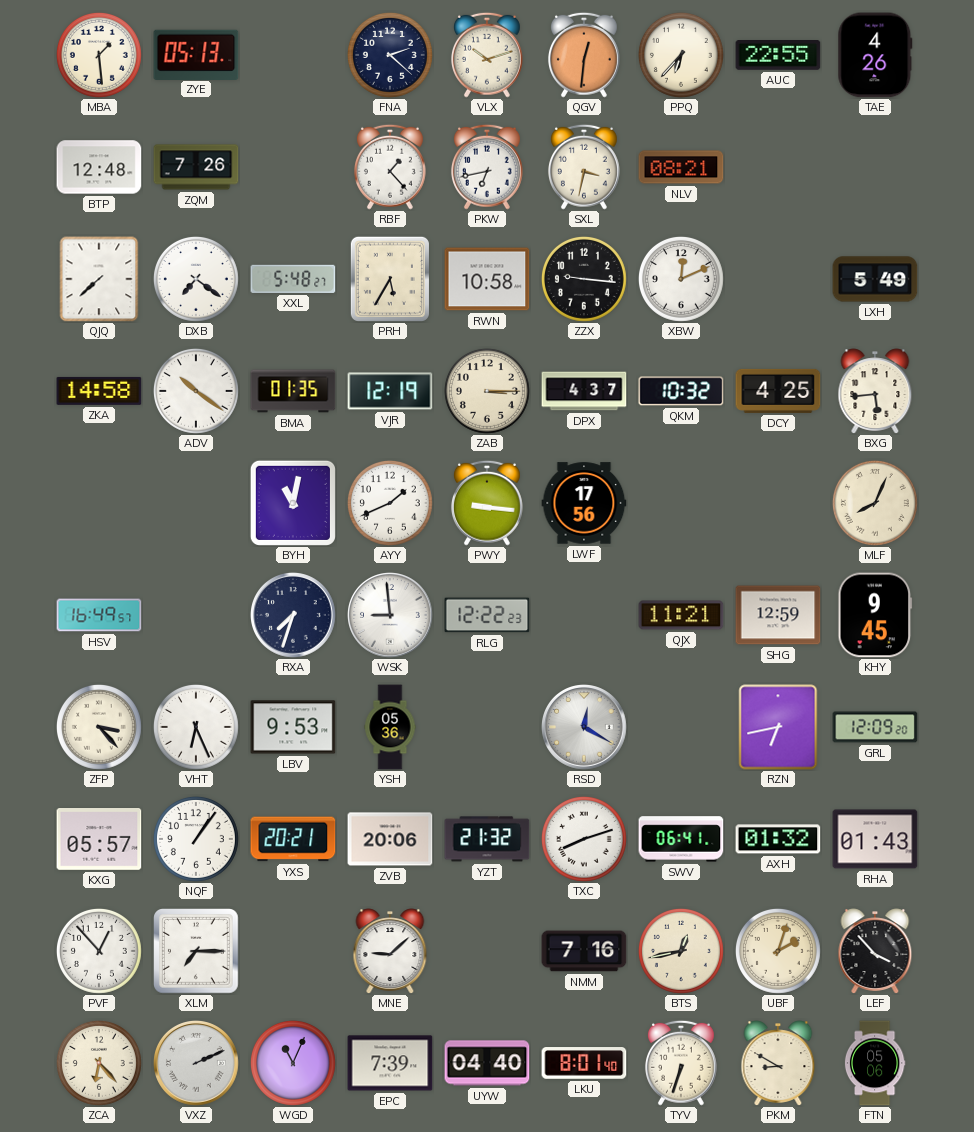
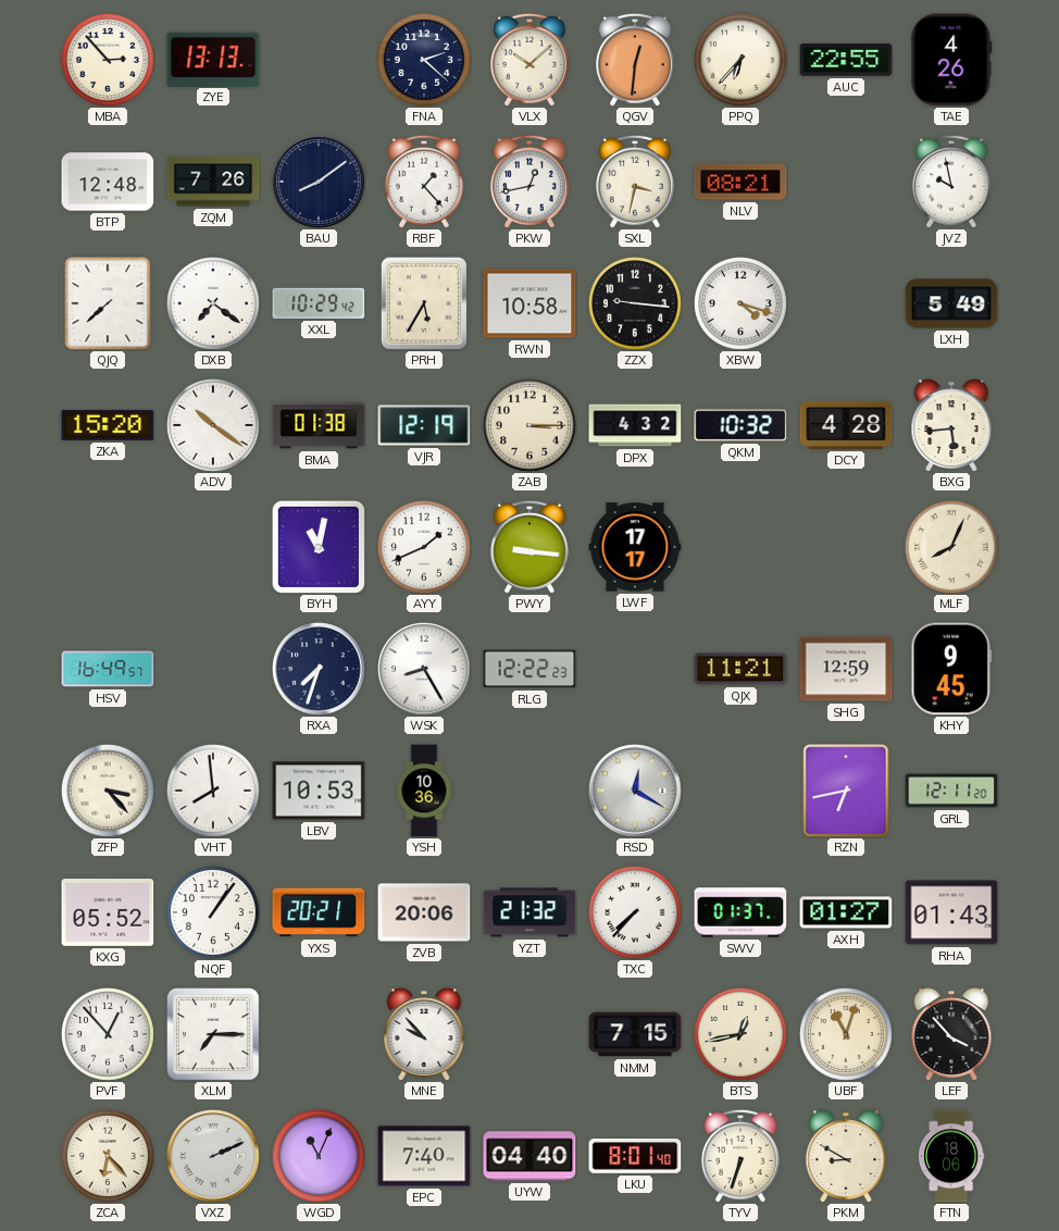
MBA: 1:29 -> 2:53
ZYE: 05:13 -> 13:13
VLX: 10:12 -> 10:08
BAU: none -> 8:09
PKW: 6:43 -> 12:43
JVZ: none -> 9:58
XXL: 5:48 -> 10:29
XBW: 12:11 -> 4:18
ZKA: 14:58 -> 15:20
BMA: 01:35 -> 01:38
DPX: 4:37 -> 4:32
DCY: 4:25 -> 4:28
LWF: 17:56 -> 17:17
WSK: 8:59 -> 8:25
VHT: 6:26 -> 7:59
LBV: 9:53 -> 10:53
YSH: 05:36 -> 10:36
GRL: 12:09 -> 12:11
KXG: 05:57 -> 05:52
TXC: 8:12 -> 7:37
SWV: 06:41 -> 01:37
AXH: 01:32 -> 01:27
MNE: 9:08 -> 9:53
NMM: 7:16 -> 7:15
UBF: 2:03 -> 11:03
EPC: 7:39 -> 7:40
FTN: 05:06 -> 18:06
